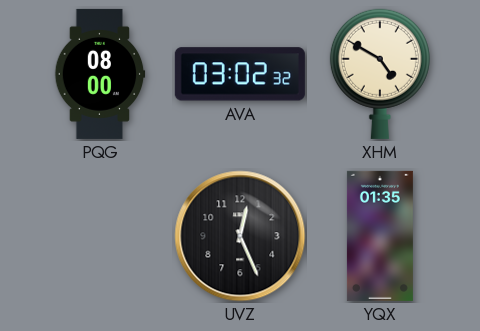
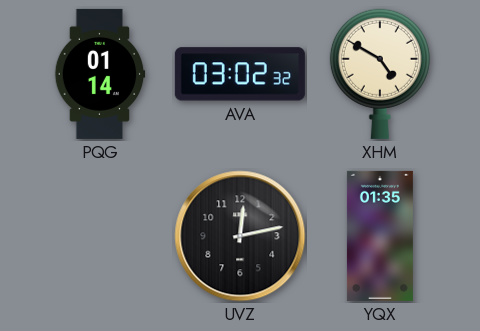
PQG: 08:00 -> 01:14
UVZ: 12:26 -> 12:13
